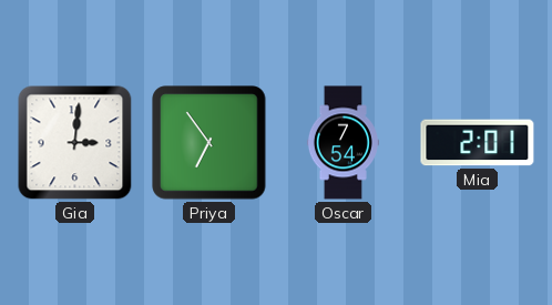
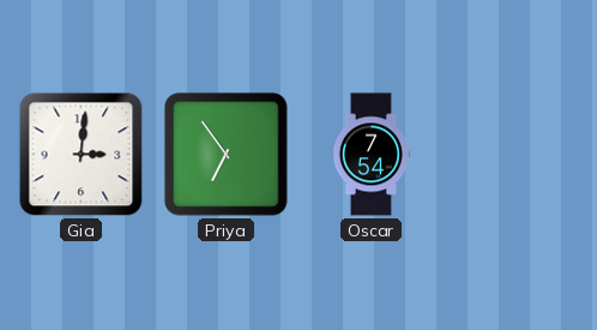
Mia: 2:01 -> none
